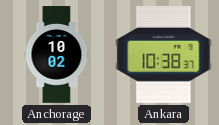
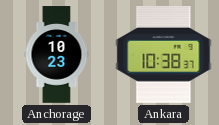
Anchorage: 10:02 -> 10:23
